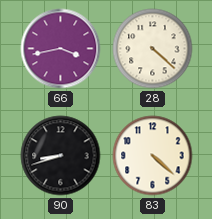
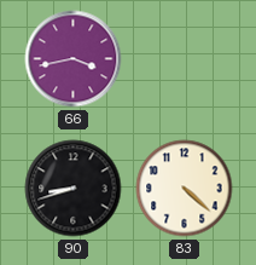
28: 4:22 -> none
